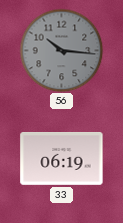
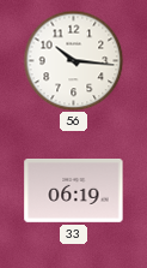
56 dial: grey -> white
